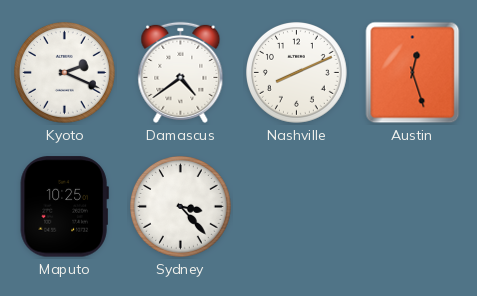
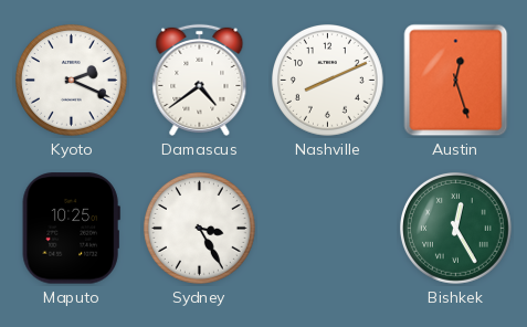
Sydney: 3:23 -> 3:25
Bishkek: none -> 12:25
